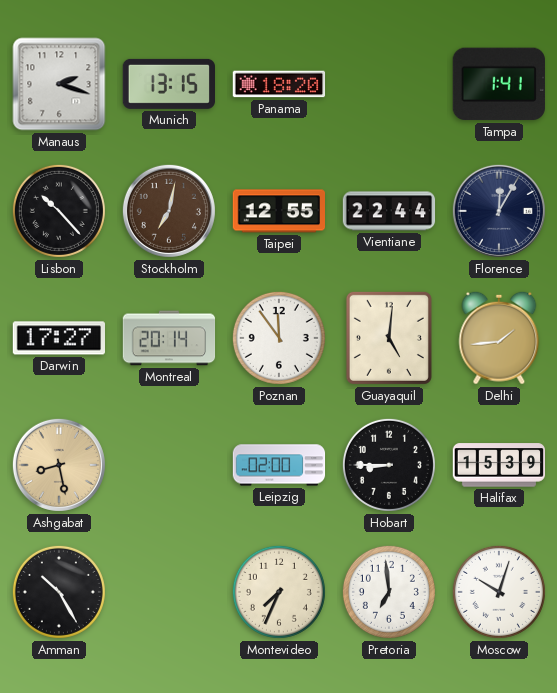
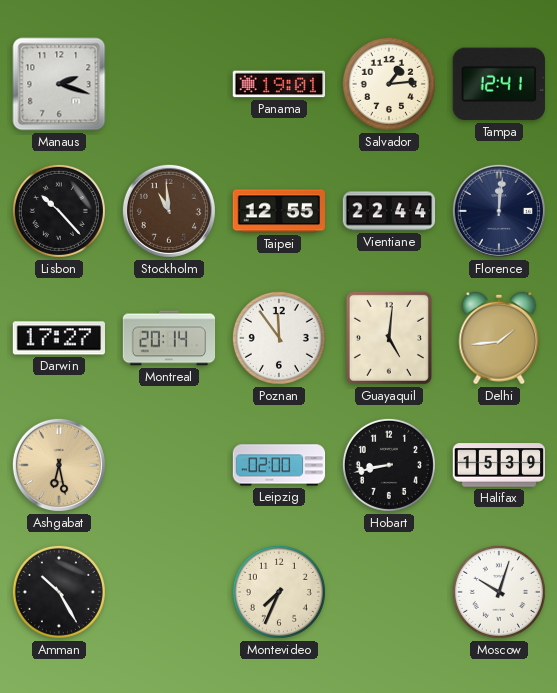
Munich: 13:15 -> none
Panama: 18:20 -> 19:01
Salvador: none -> 1:14
Tampa: 1:41 -> 12:41
Stockholm: 7:02 -> 10:59
Florence: 12:05 -> 12:01
Ashgabat: 8:28 -> 6:28
Hobart: 8:45 -> 8:43
Pretoria: 6:59 -> none
